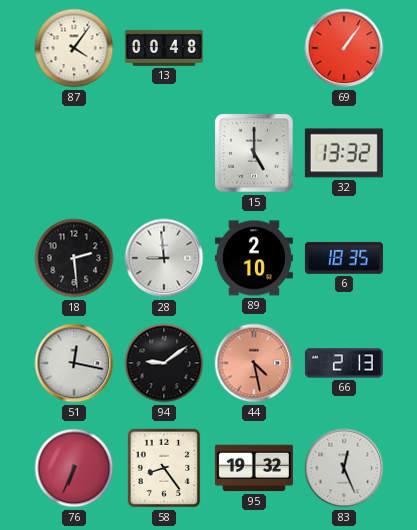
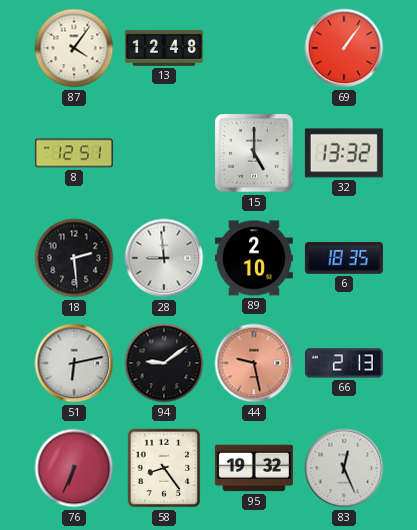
13: 00:48 -> 12:48
8: none -> 12:51
51: 12:17 -> 6:13
44: 4:28 -> 9:28
